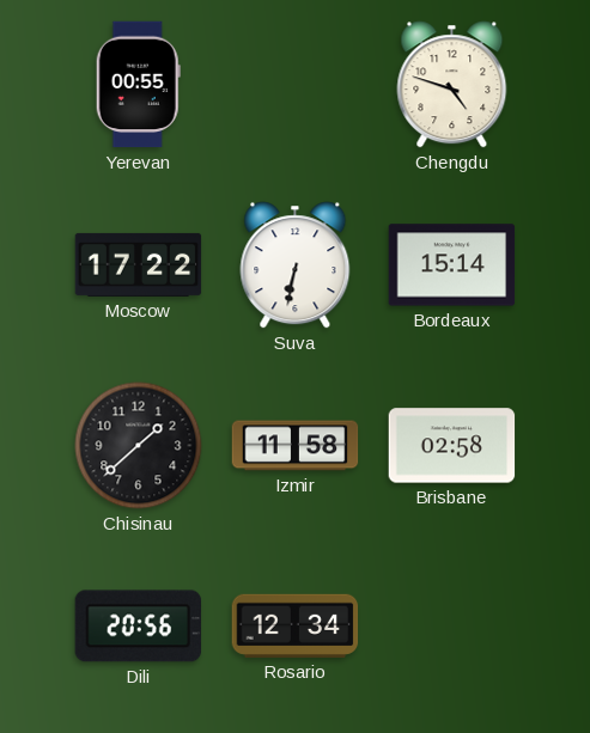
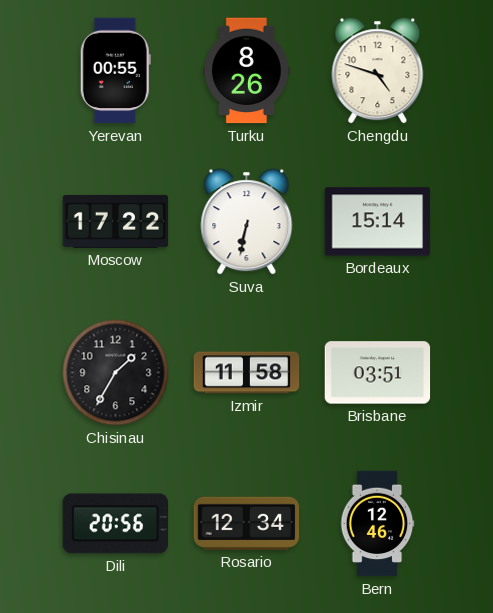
Turku: none -> 8:26
Chisinau: 1:38 -> 1:35
Brisbane: 02:58 -> 03:51
Bern: none -> 12:46
